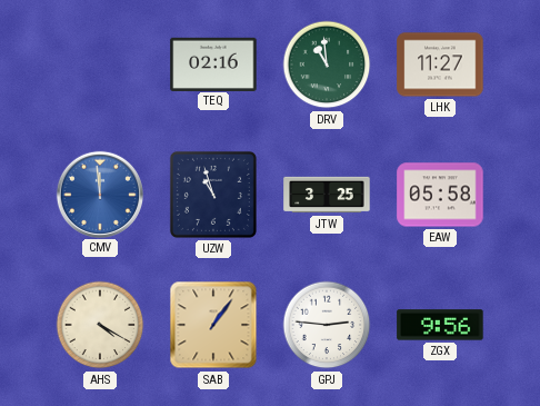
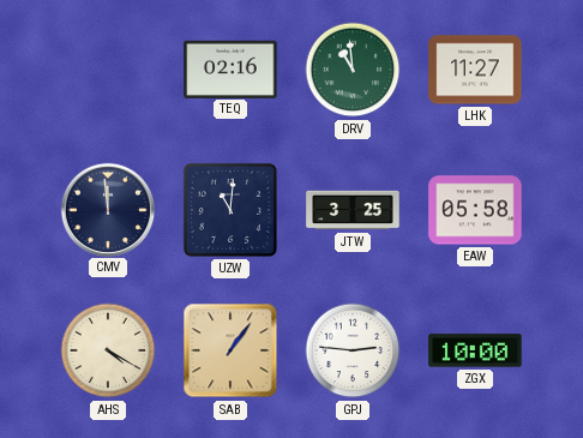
CMV dial: blue -> navy
UZW: 10:57 -> 11:01
ZGX: 9:56 -> 10:00
